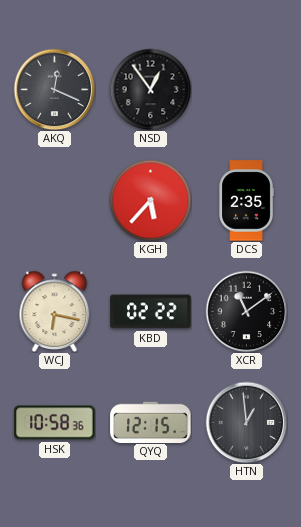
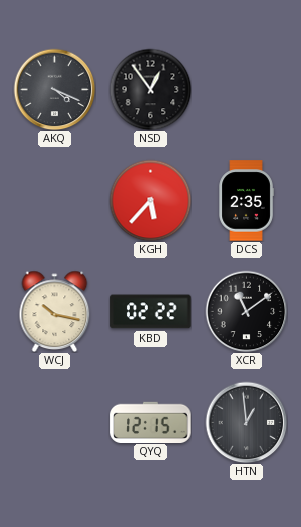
AKQ: 12:19 -> 4:19
WCJ: 6:17 -> 10:17
HSK: 10:58 -> none
